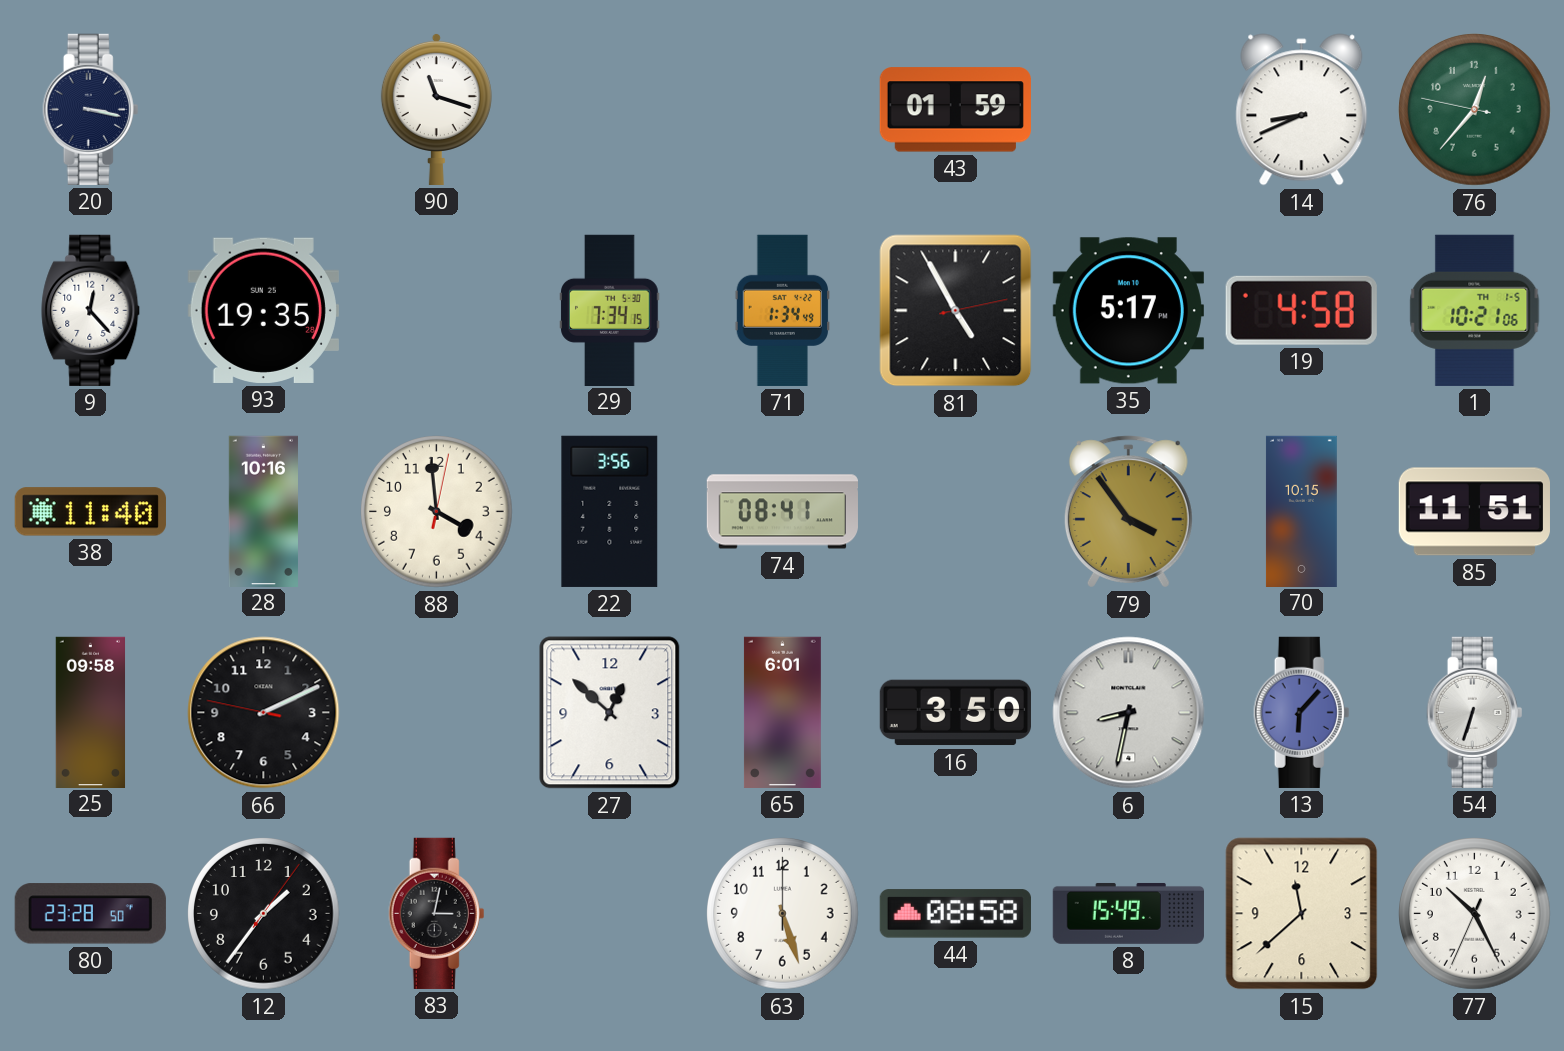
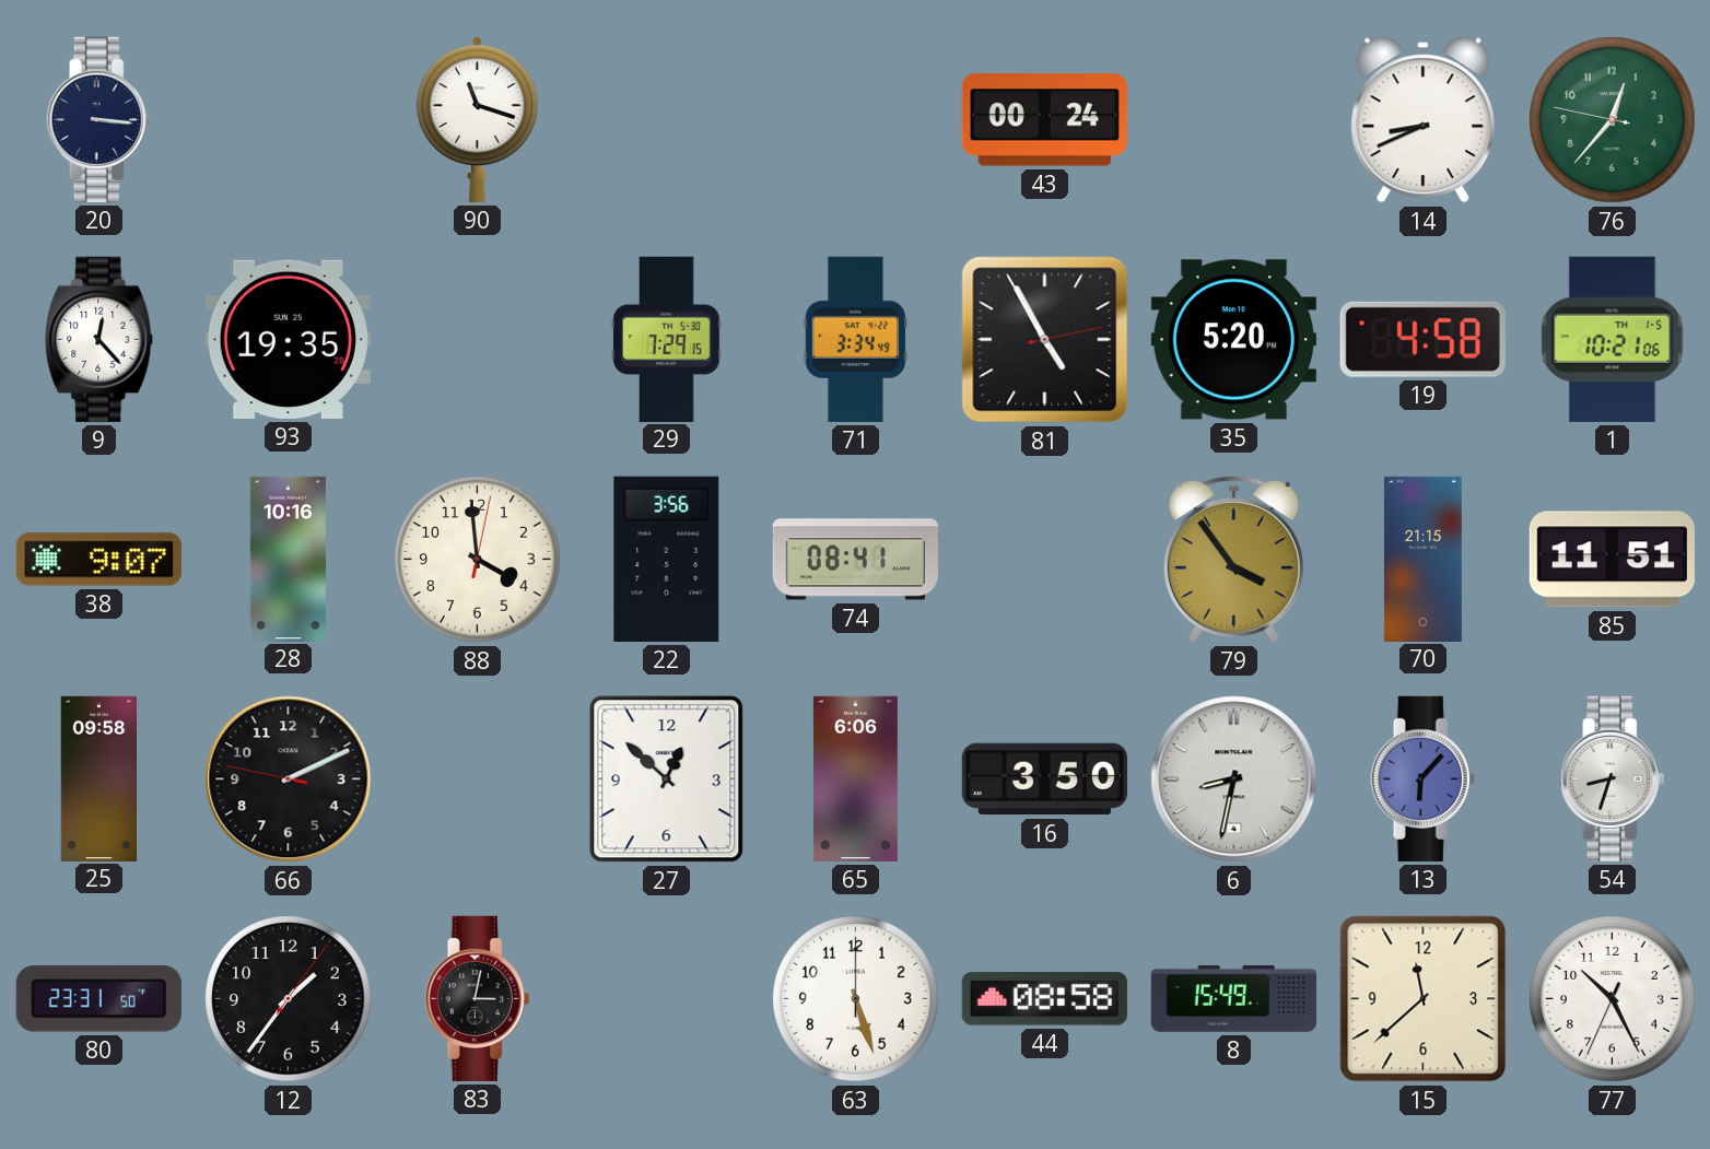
20: 3:17 -> 3:16
43: 01:59 -> 00:24
29: 7:34 -> 7:29
71: 1:34 -> 3:34
35: 5:17 -> 5:20
38: 11:40 -> 9:07
70: 10:15 -> 21:15
65: 6:01 -> 6:06
54: 6:33 -> 8:33
80: 23:28 -> 23:31
